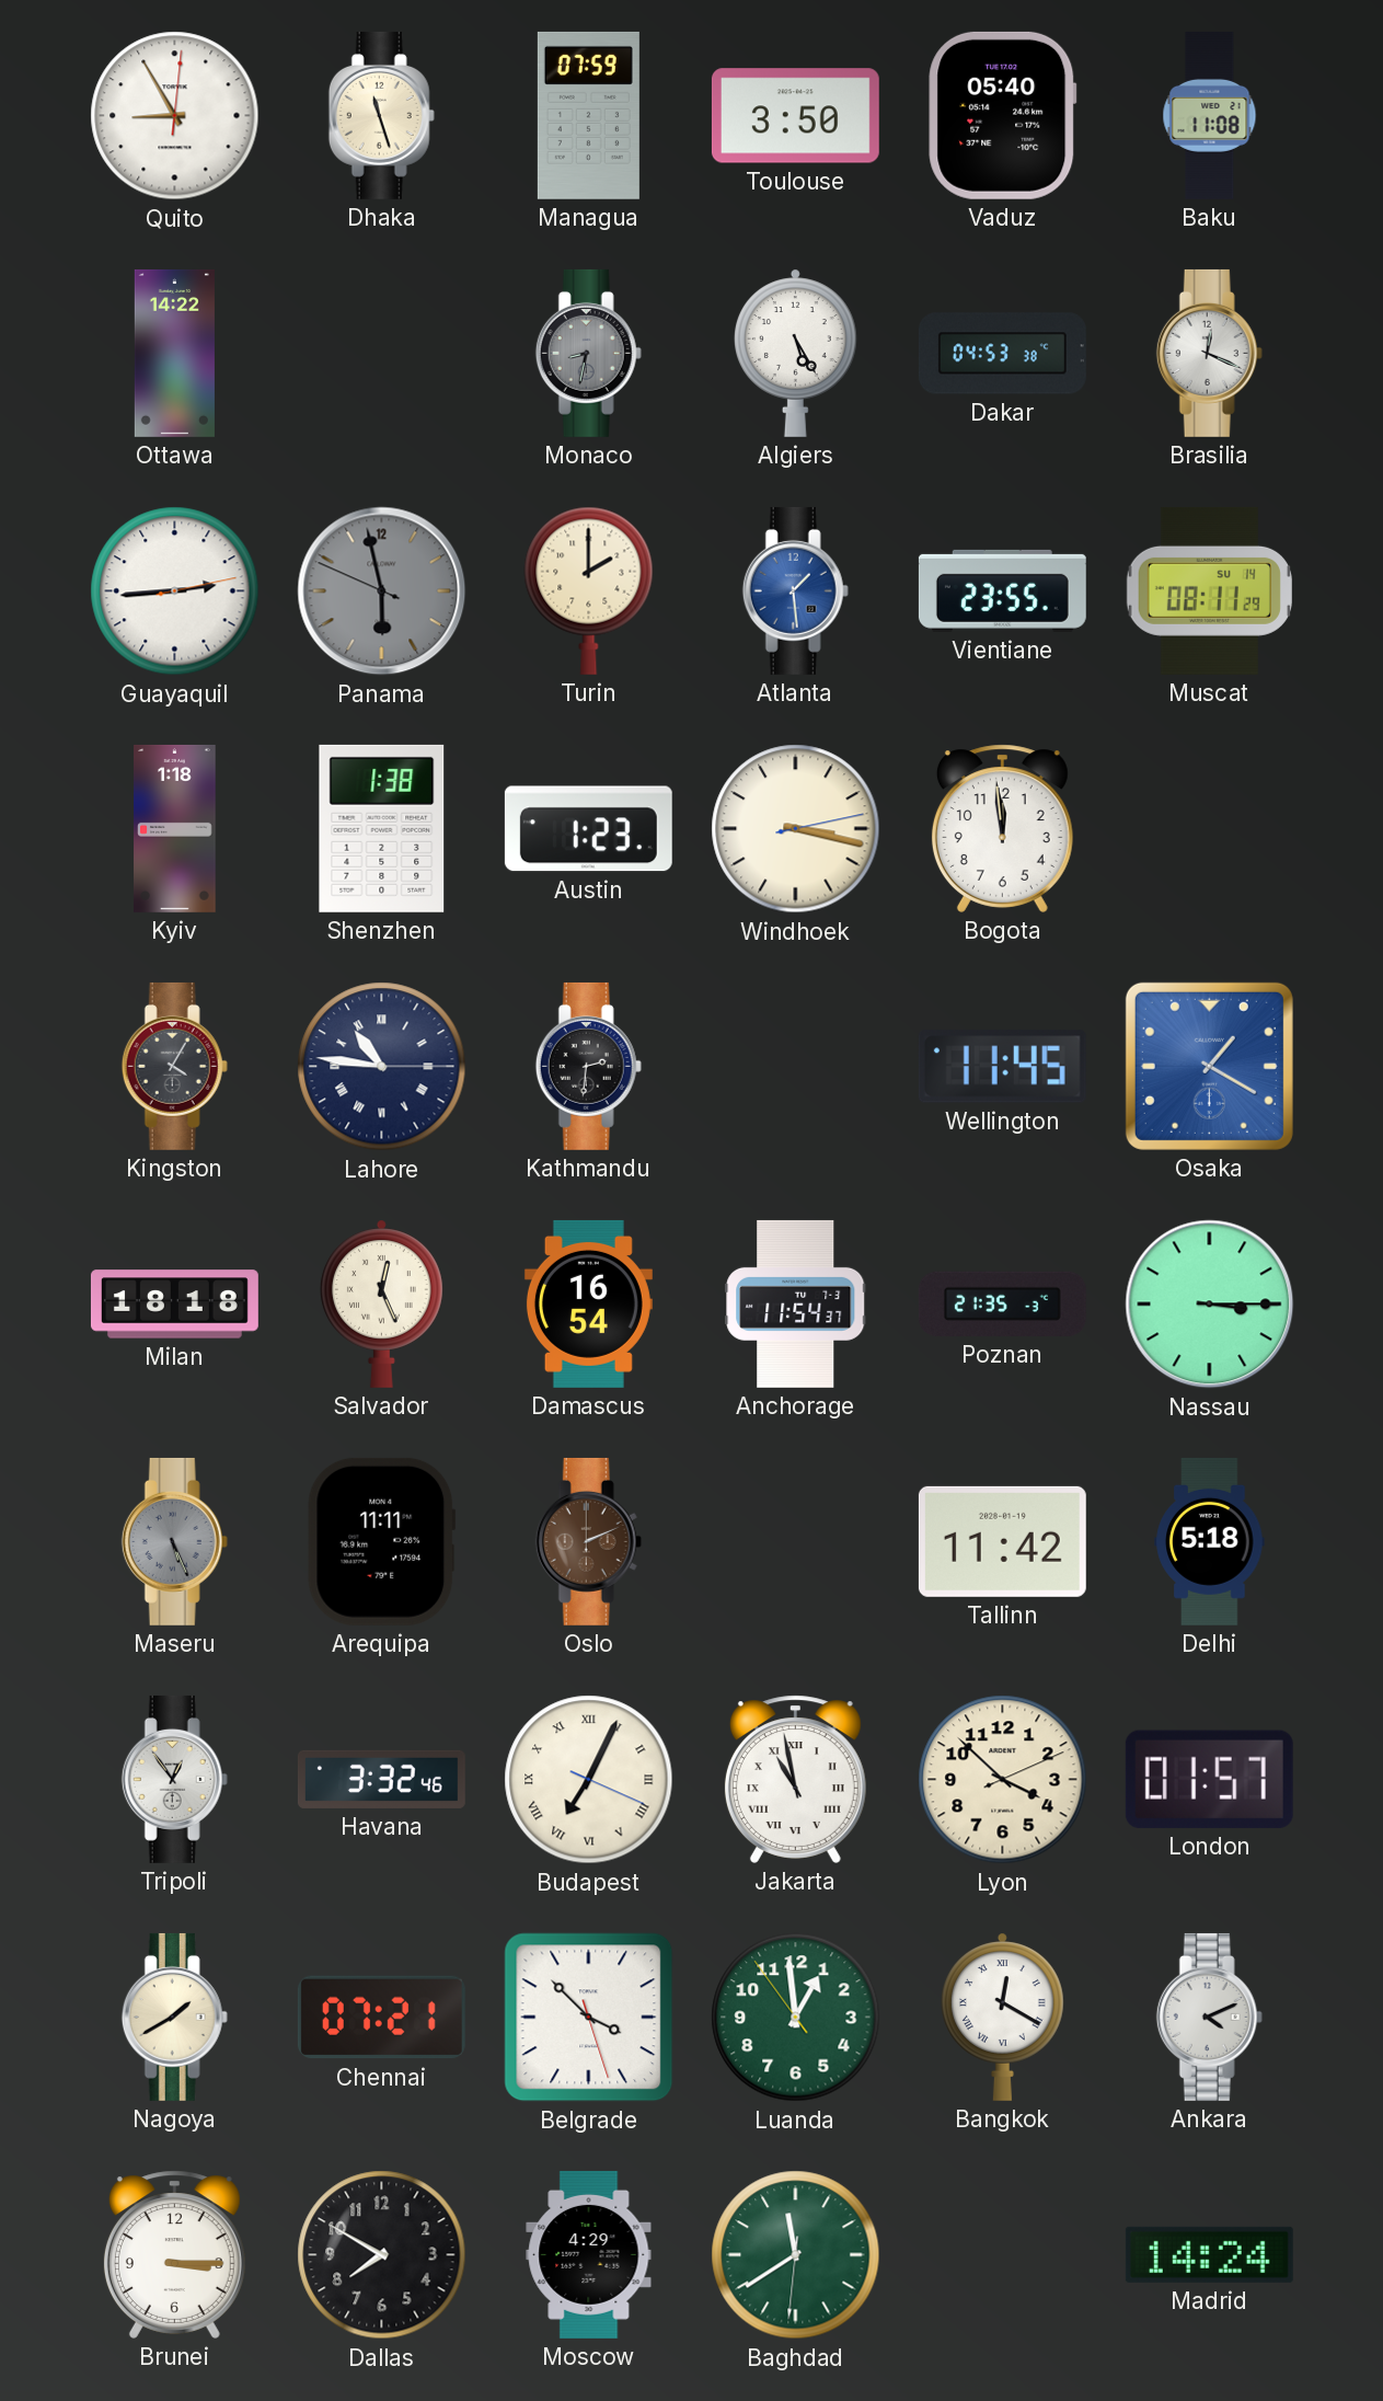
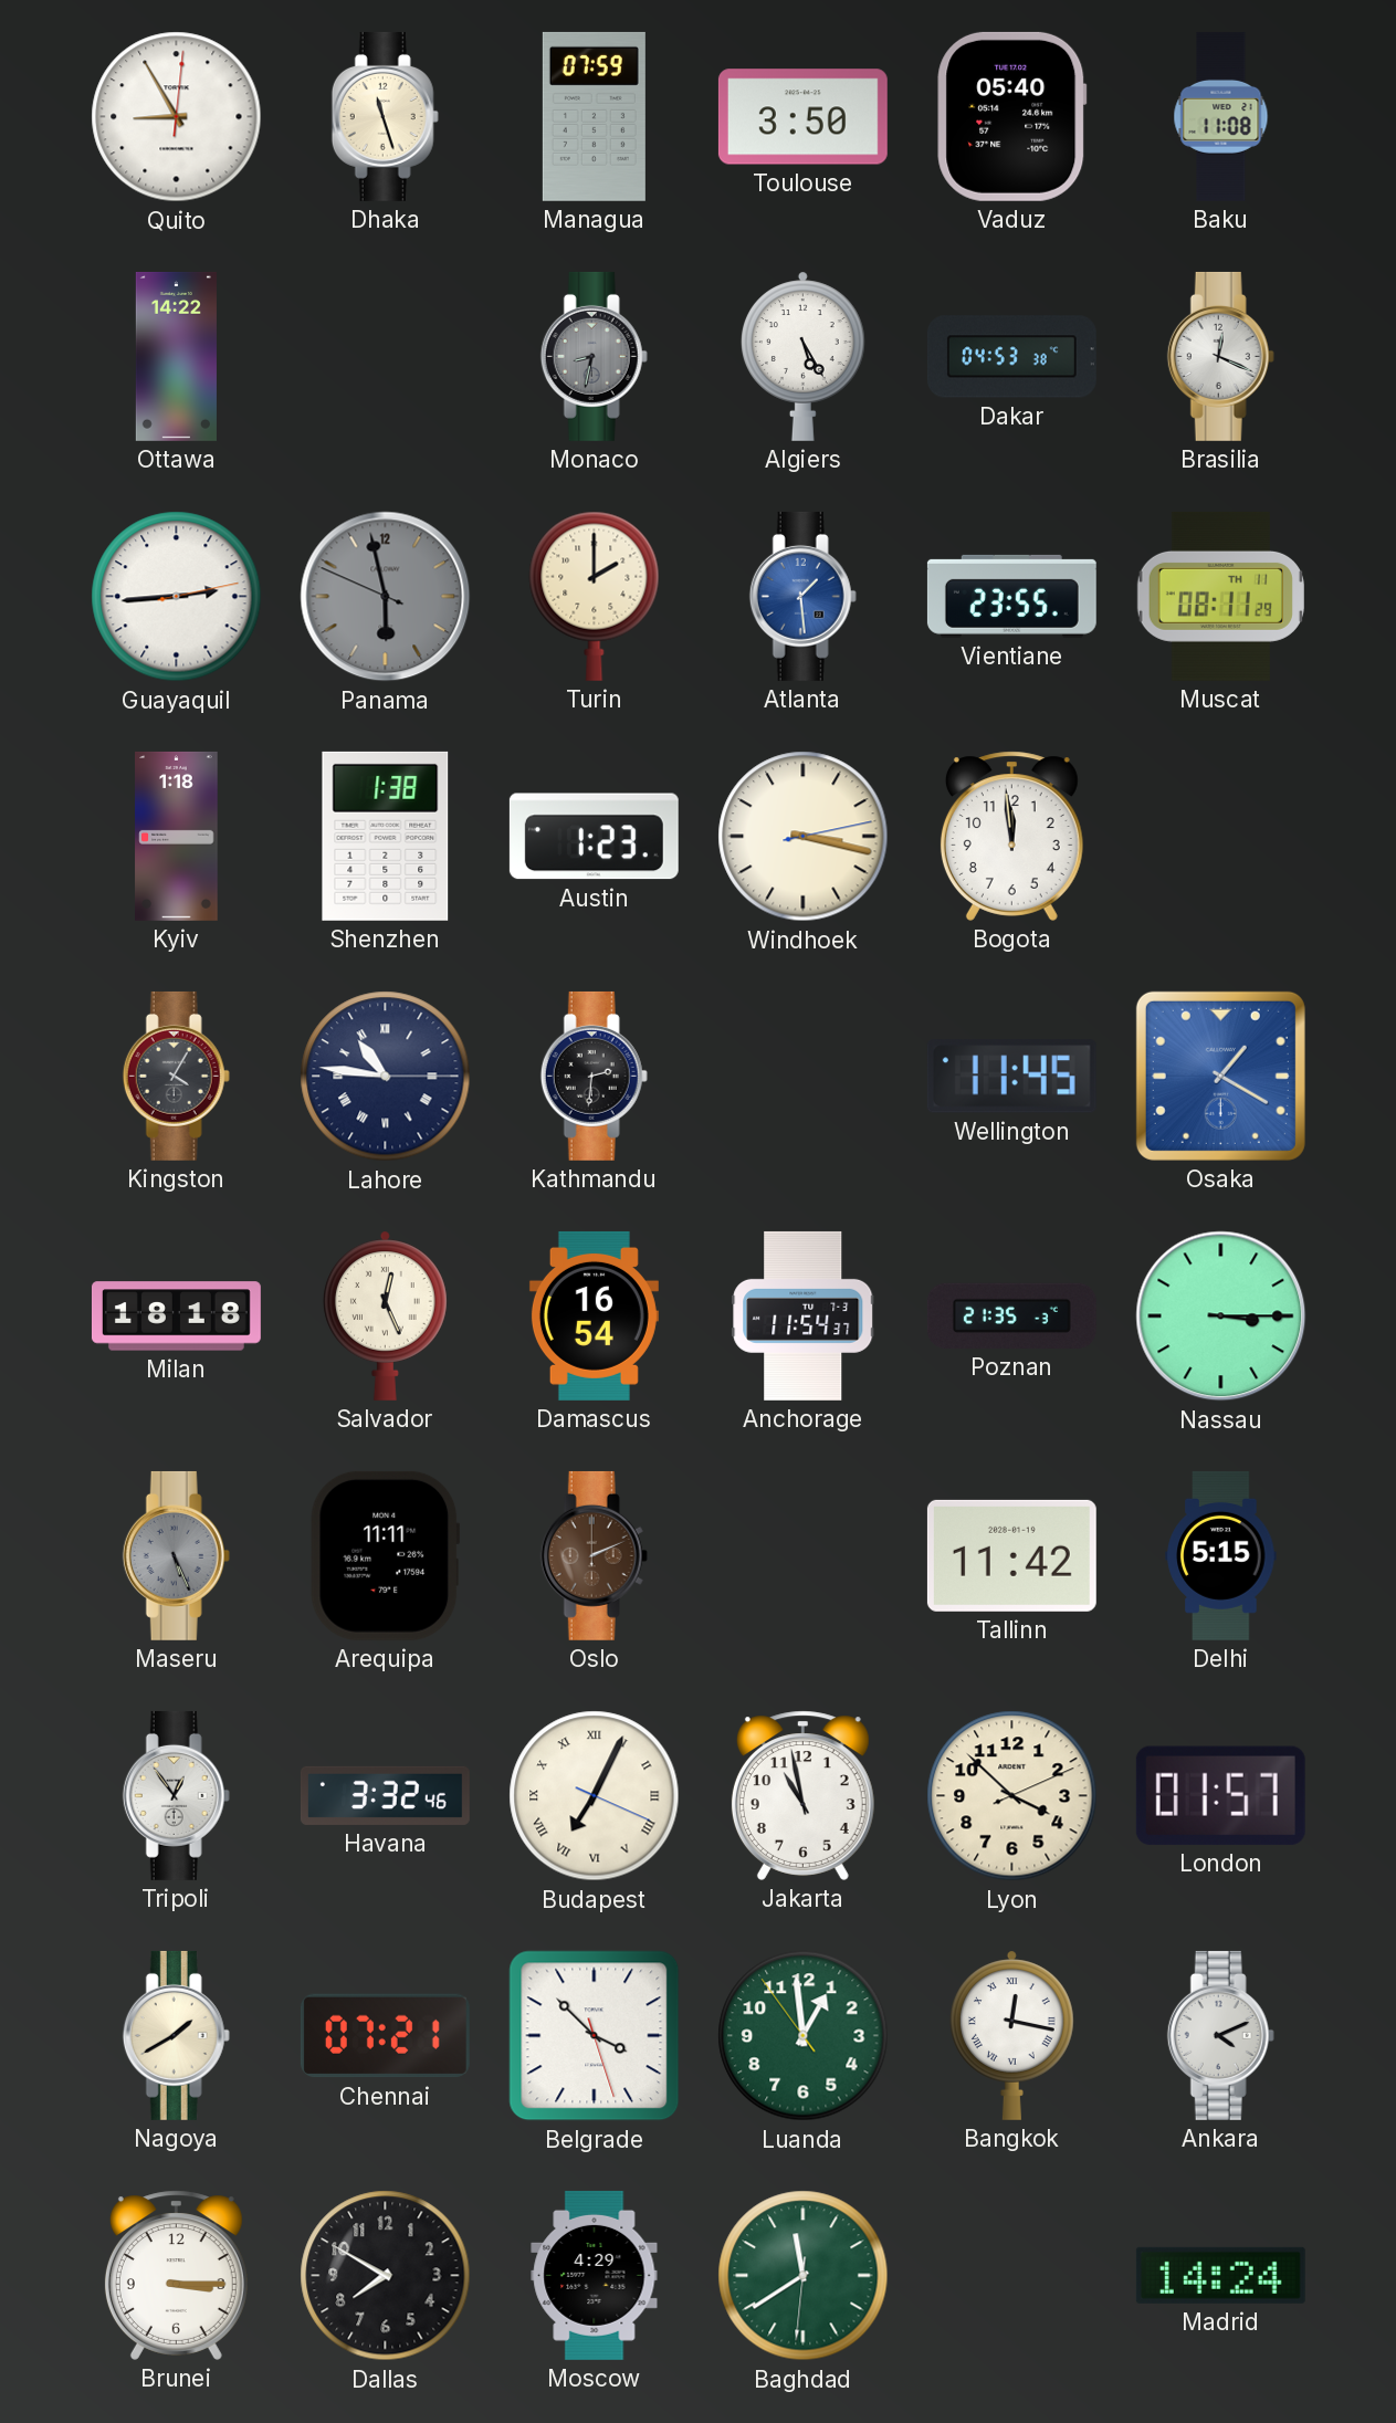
Muscat date: SU 14 -> TH 11
Delhi: 5:18 -> 5:15
Jakarta numerals: Roman -> Arabic
Bangkok: 12:20 -> 12:17
